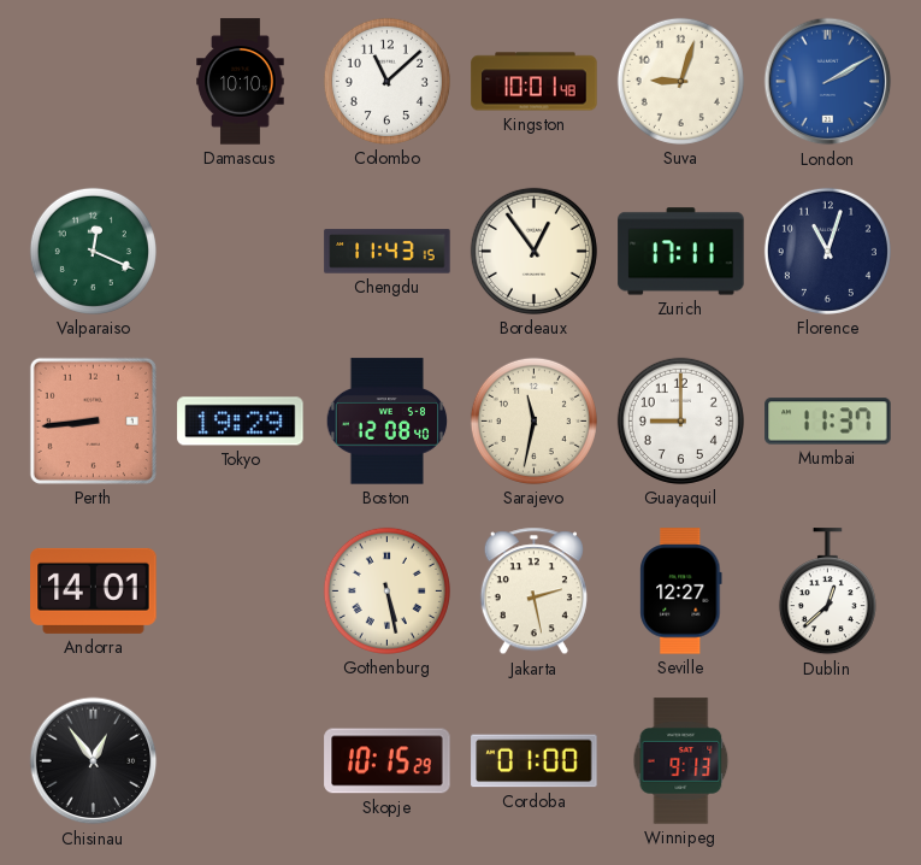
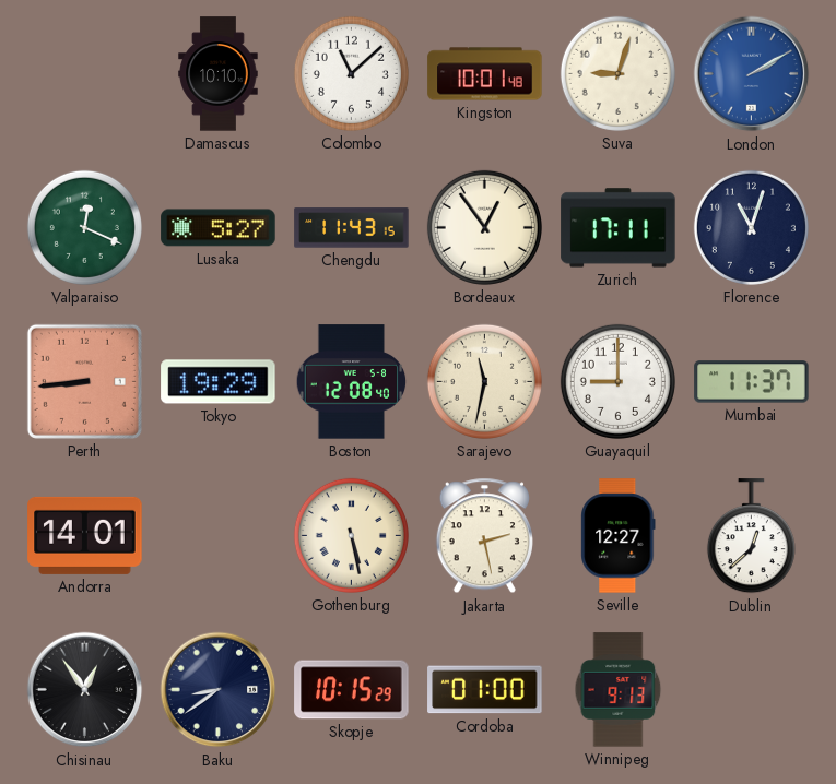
Lusaka: none -> 5:27
Baku: none -> 8:39
